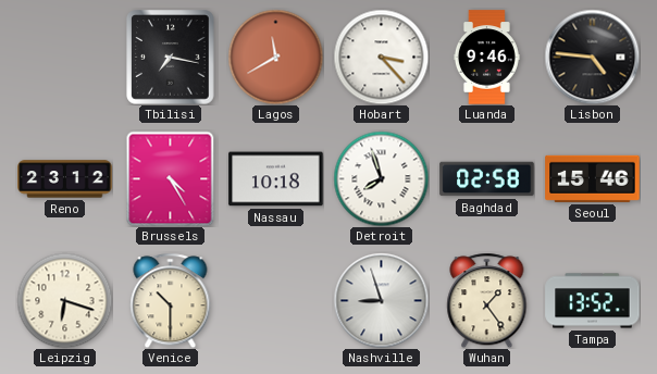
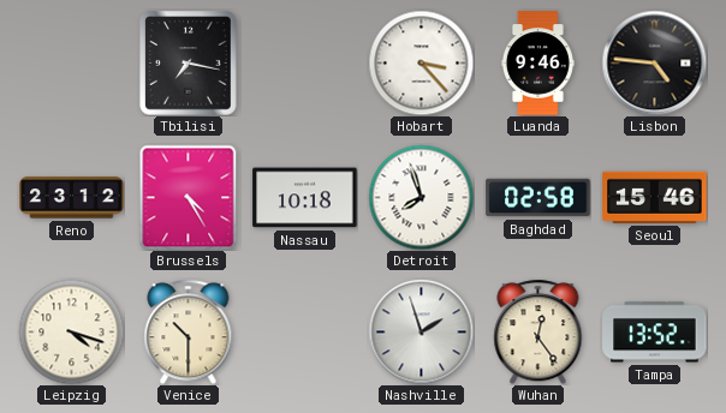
Lagos: 11:40 -> none
Leipzig: 6:18 -> 4:18
Nashville: 8:57 -> 1:57
Wuhan: 1:24 -> 12:24
